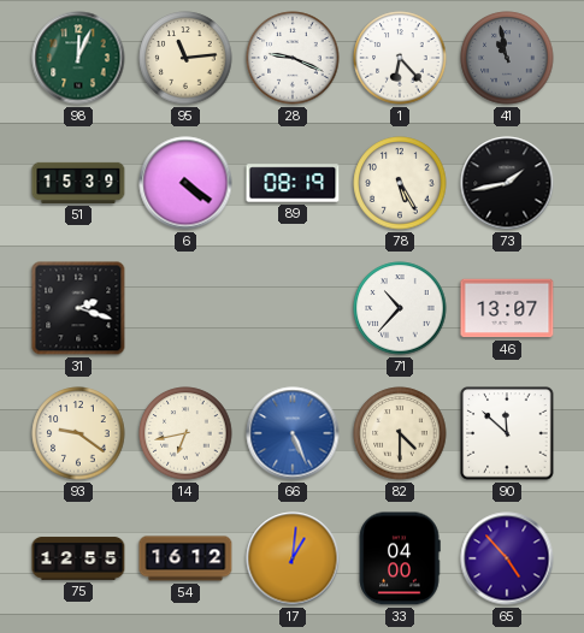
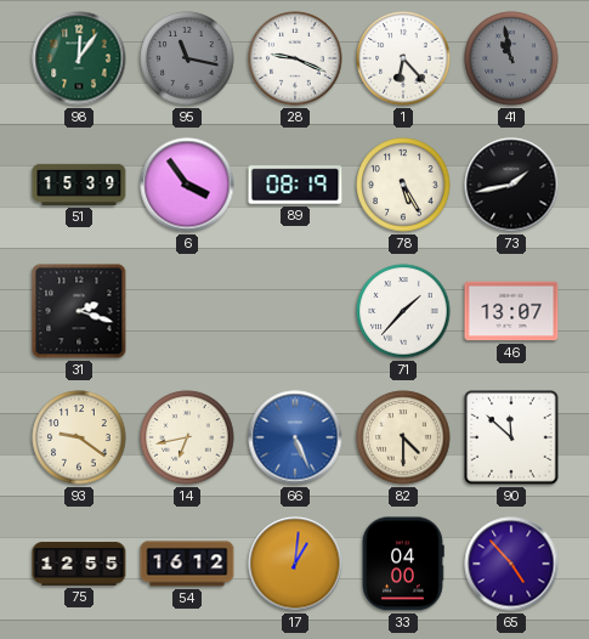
98: 12:04 -> 12:06
95: 11:14 -> 11:17
95 dial: cream -> grey
6: 4:21 -> 3:54
71: 10:37 -> 1:37
